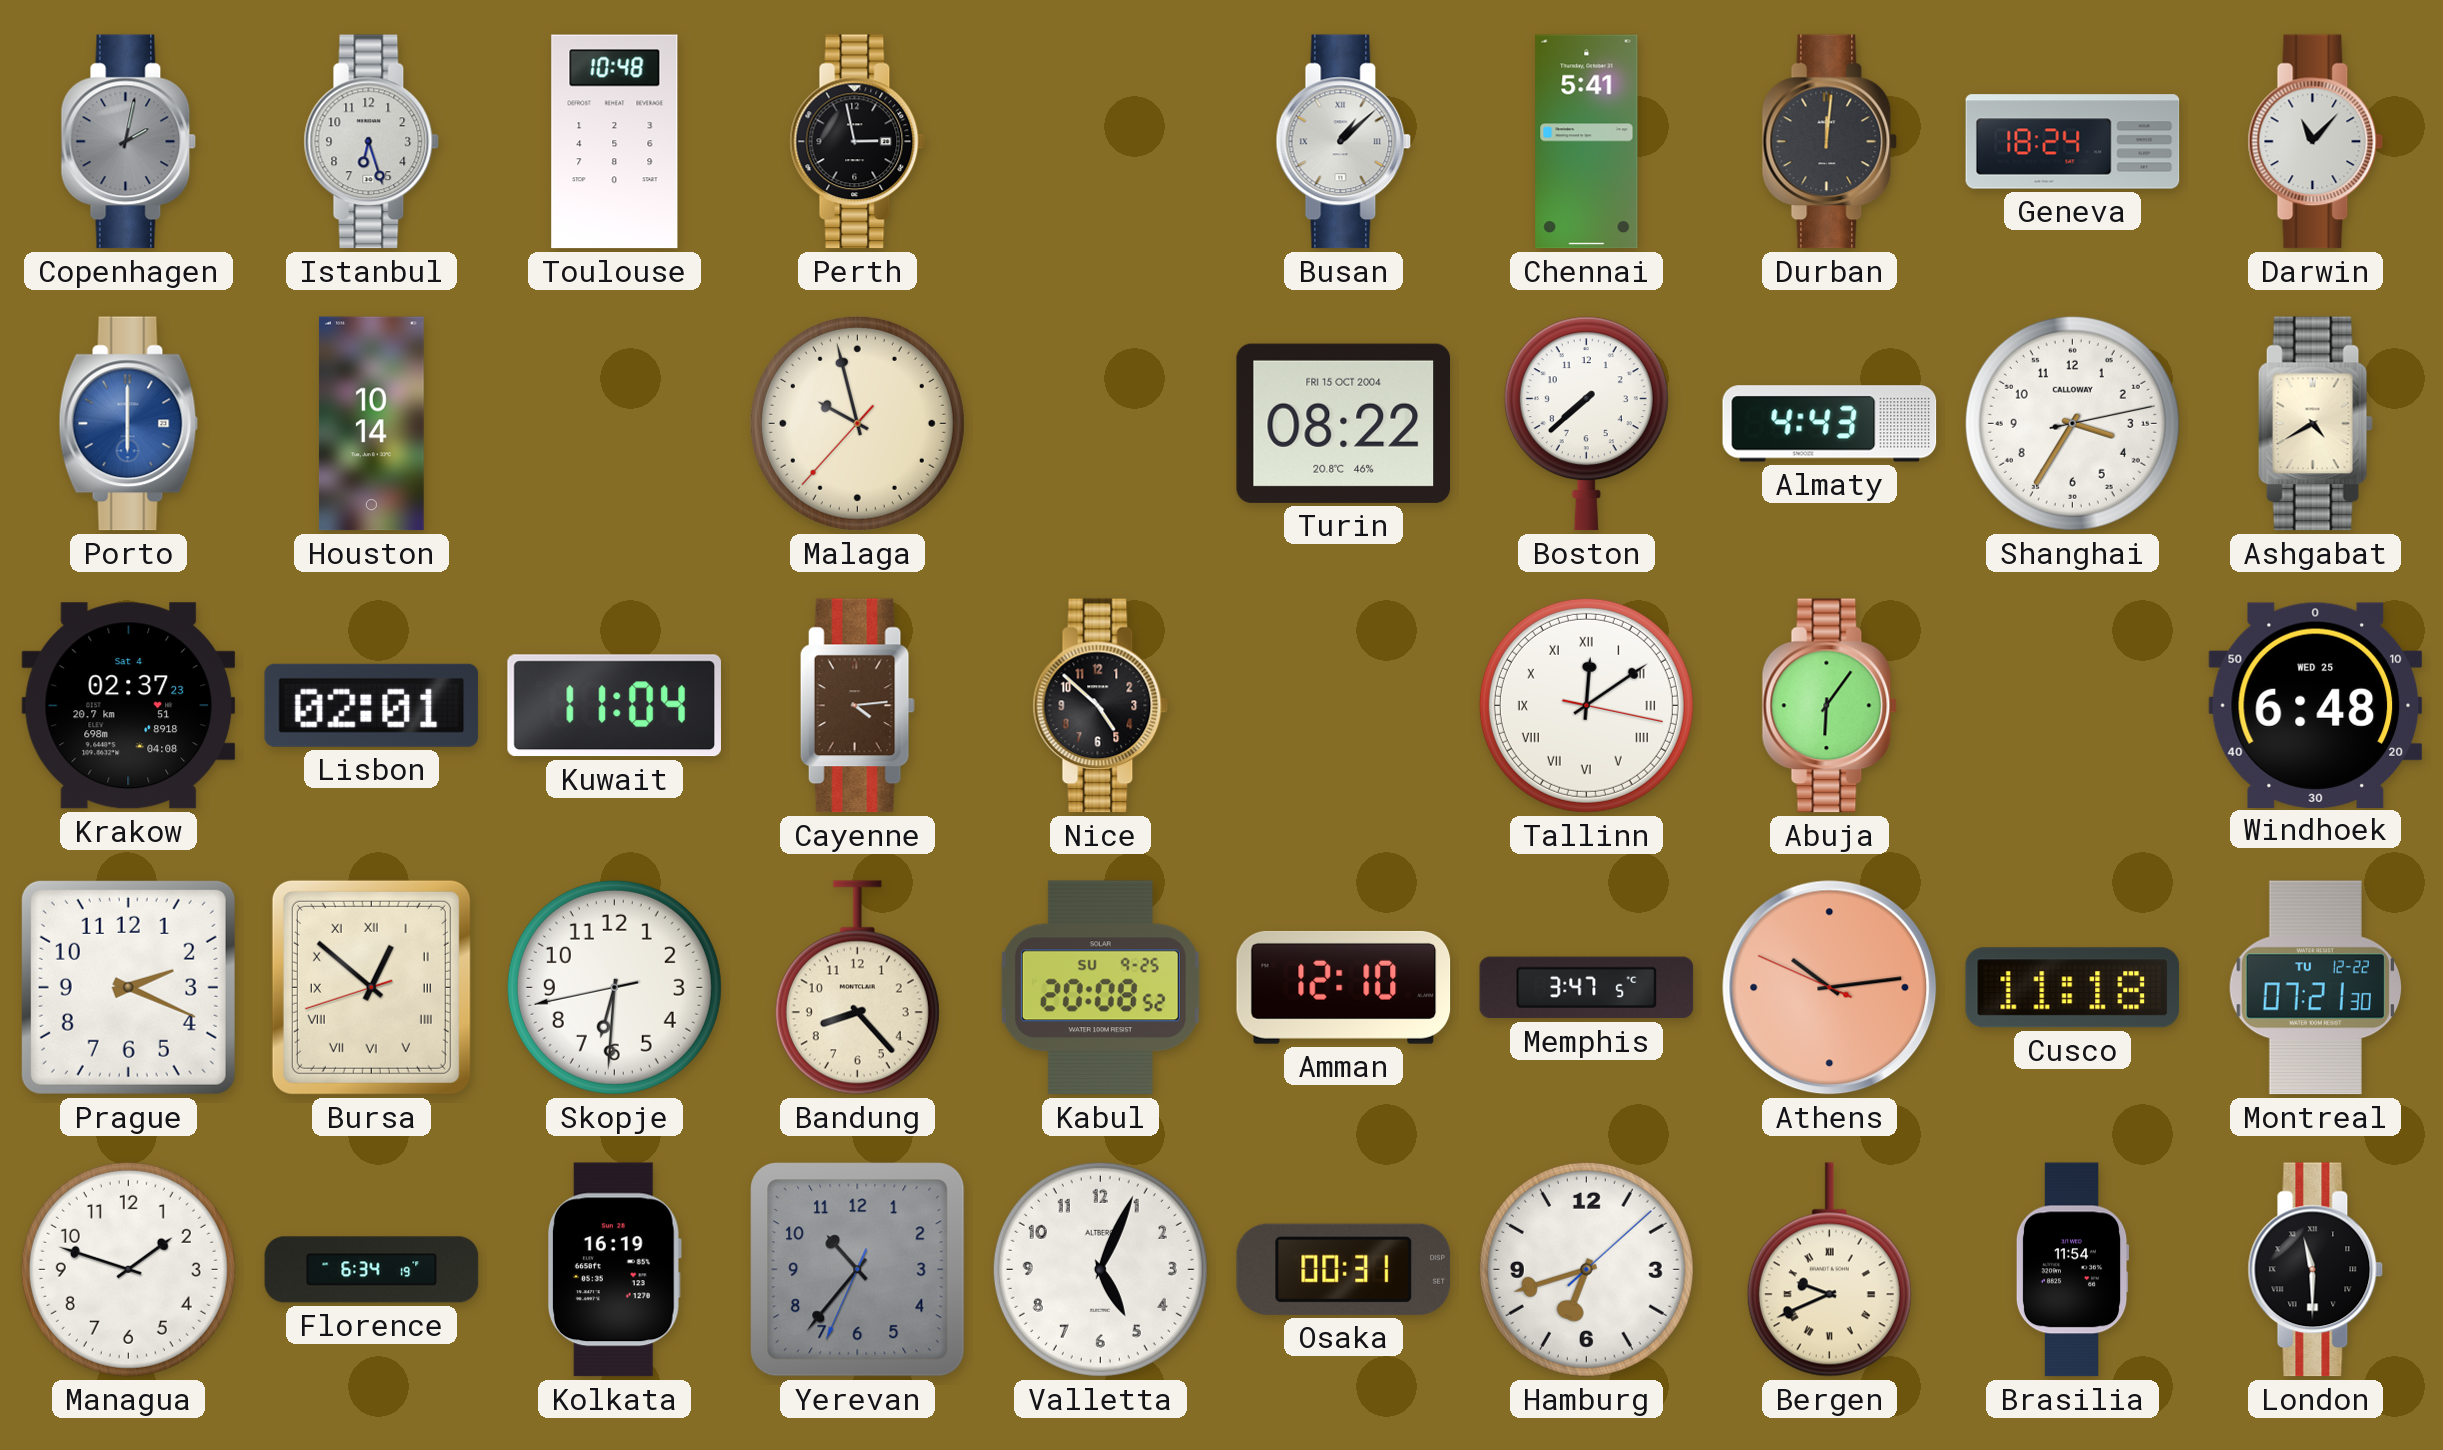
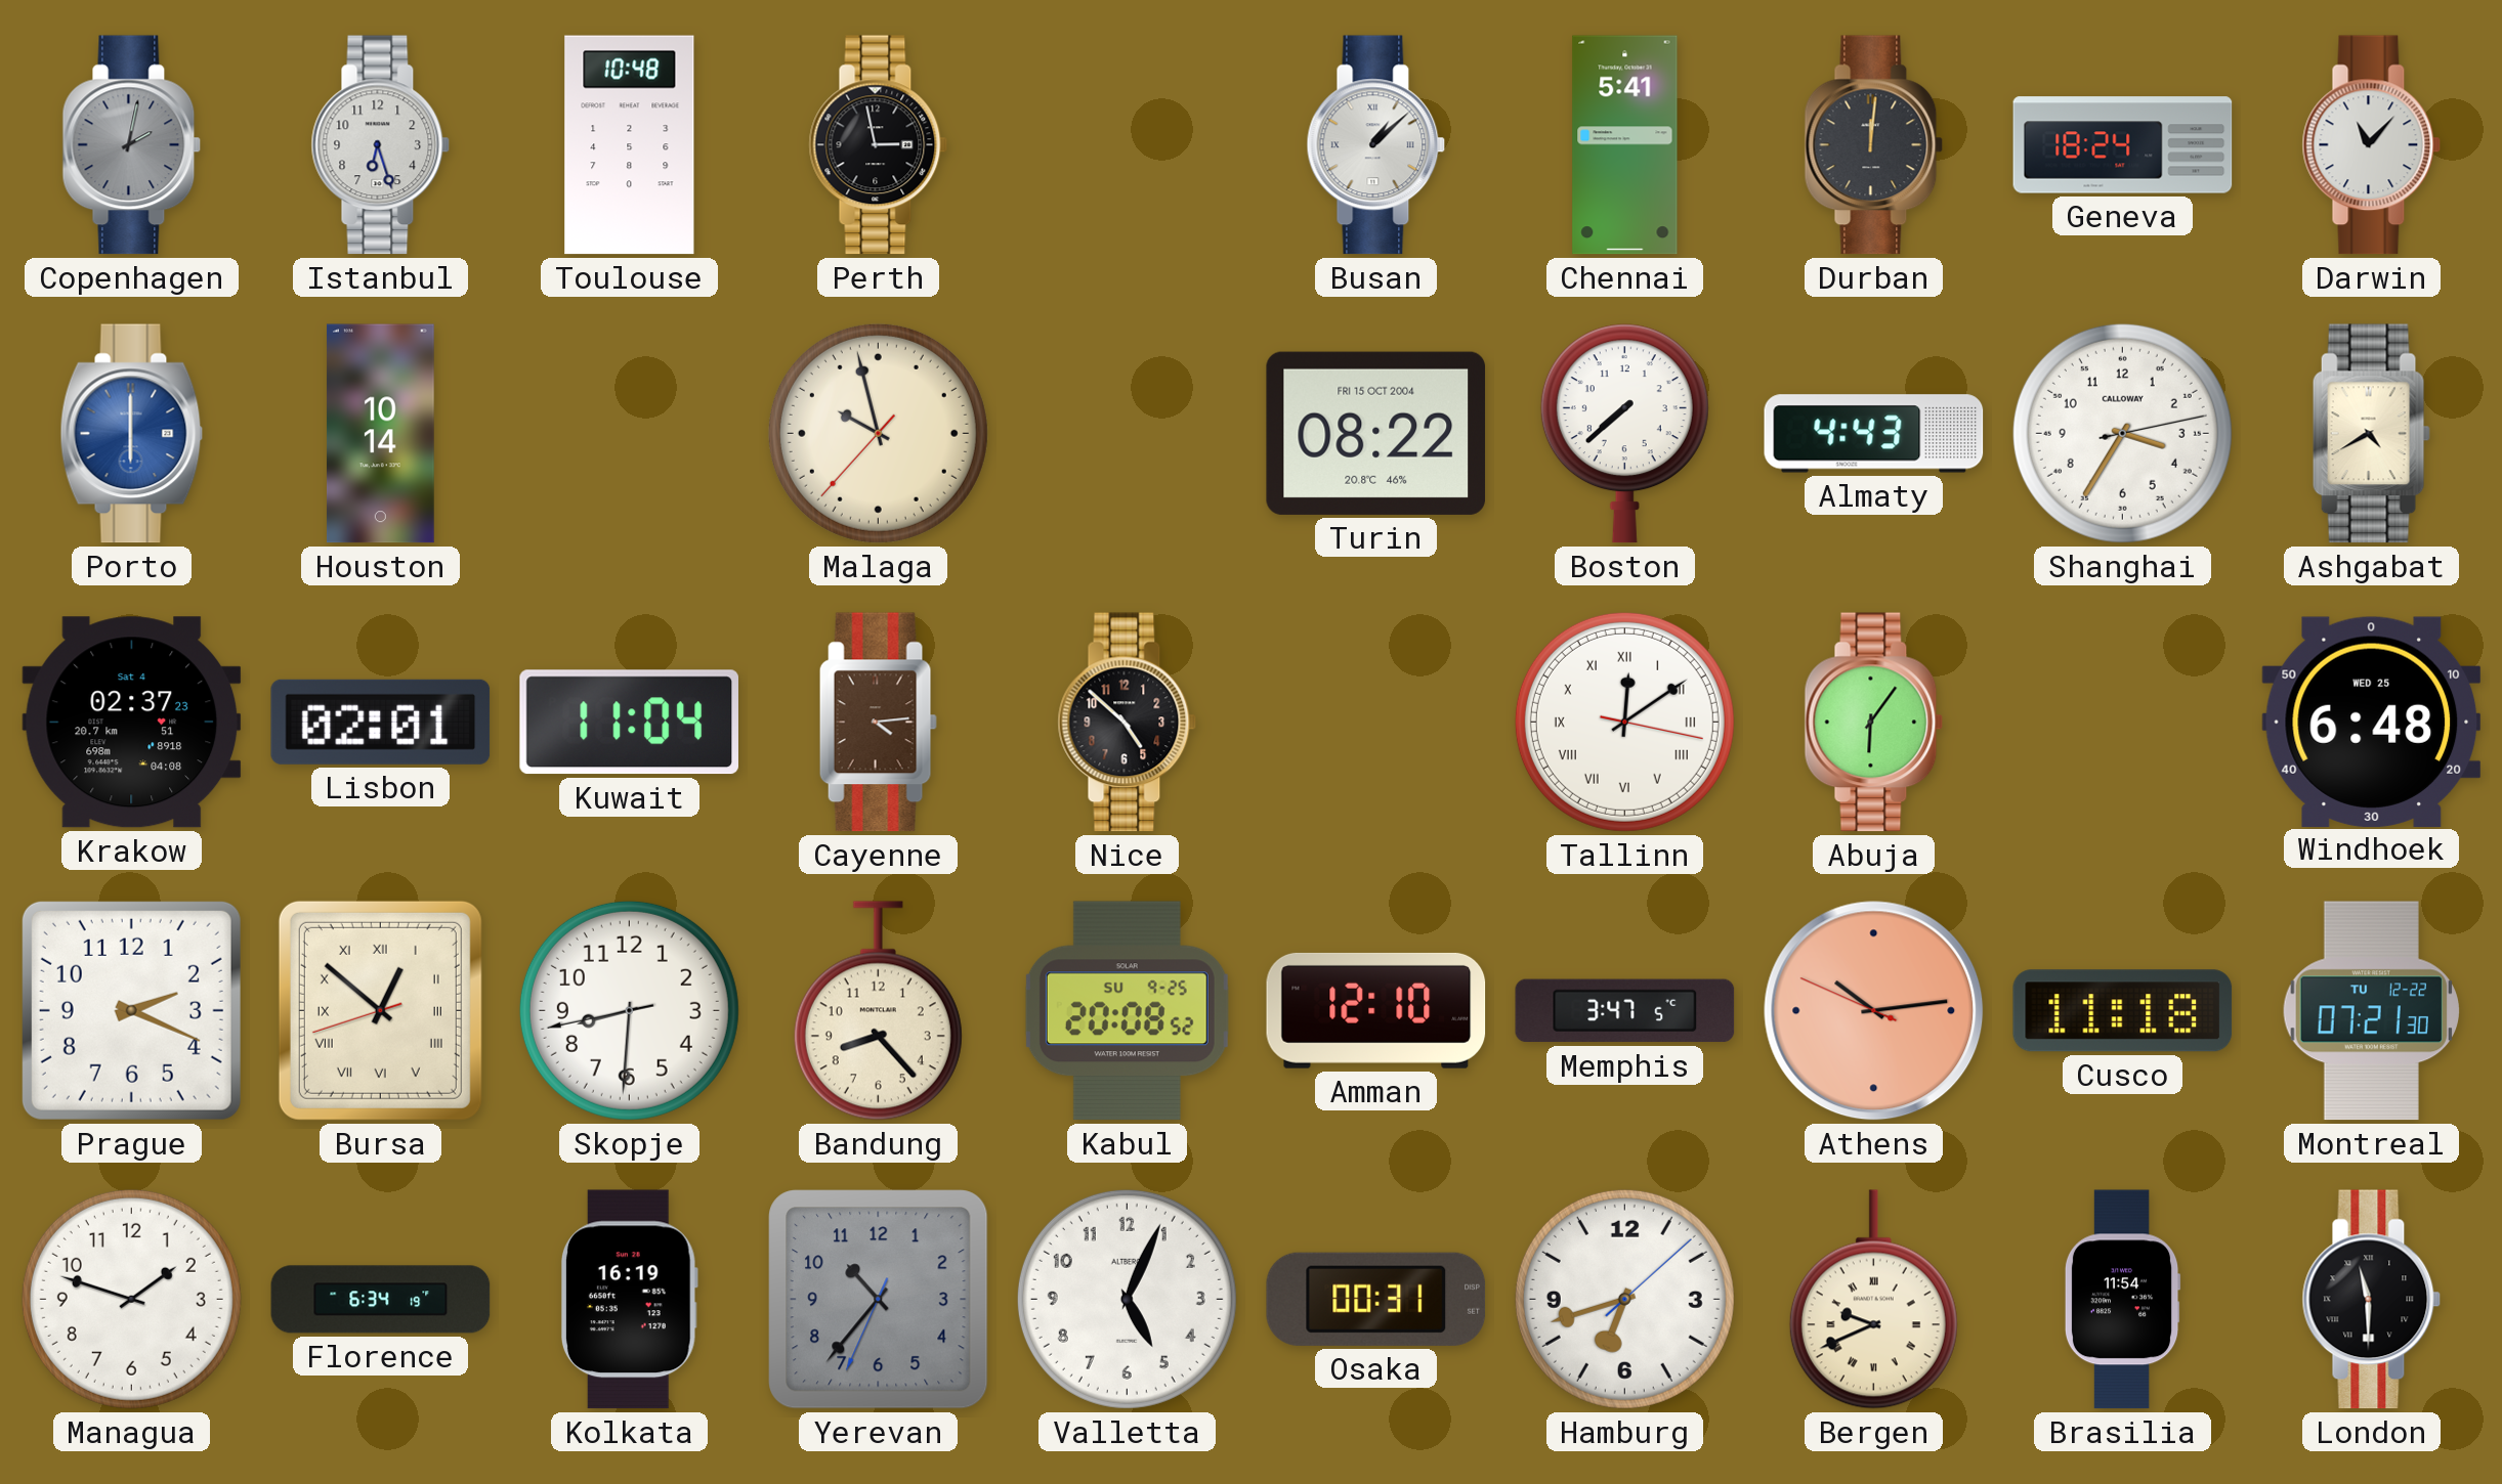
Skopje: 6:30 -> 8:30
